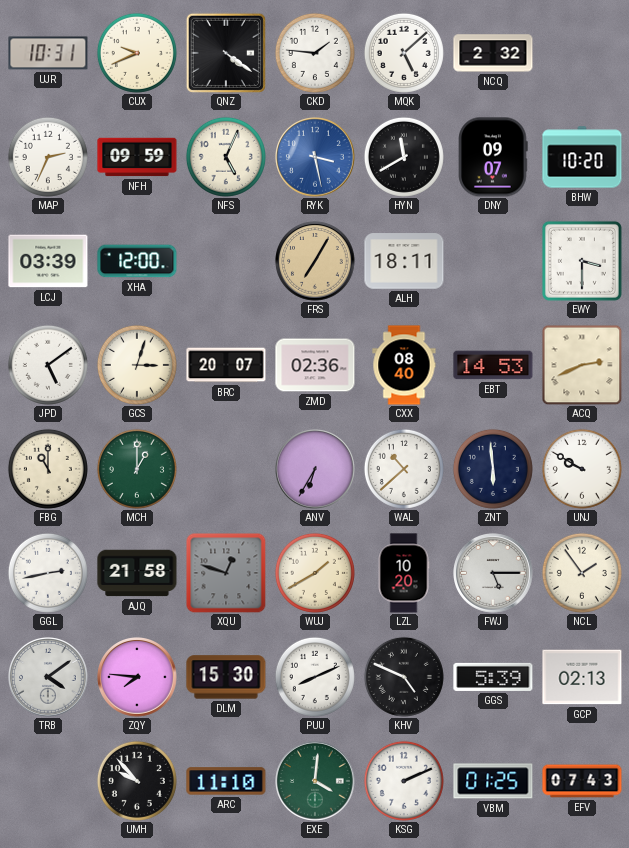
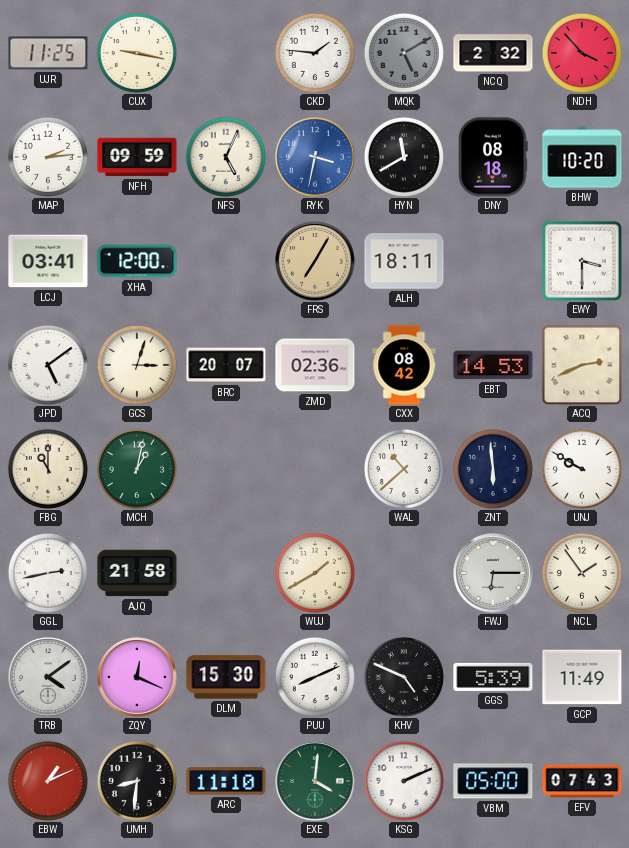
UJR: 10:31 -> 11:25
CUX: 9:41 -> 9:17
QNZ: 4:21 -> none
MQK: 5:08 -> 5:10
MQK dial: white -> grey
NDH: none -> 3:53
MAP: 2:34 -> 2:14
RYK: 3:28 -> 3:32
DNY: 09:07 -> 08:18
LCJ: 03:39 -> 03:41
CXX: 08:40 -> 08:42
MCH: 1:00 -> 1:02
ANV: 6:35 -> none
XQU: 12:48 -> none
LZL: 10:20 -> none
FWJ: 5:15 -> 6:15
ZQY: 7:46 -> 12:19
GCP: 02:13 -> 11:49
EBW: none -> 1:11
UMH: 9:53 -> 8:31
VBM: 01:25 -> 05:00
